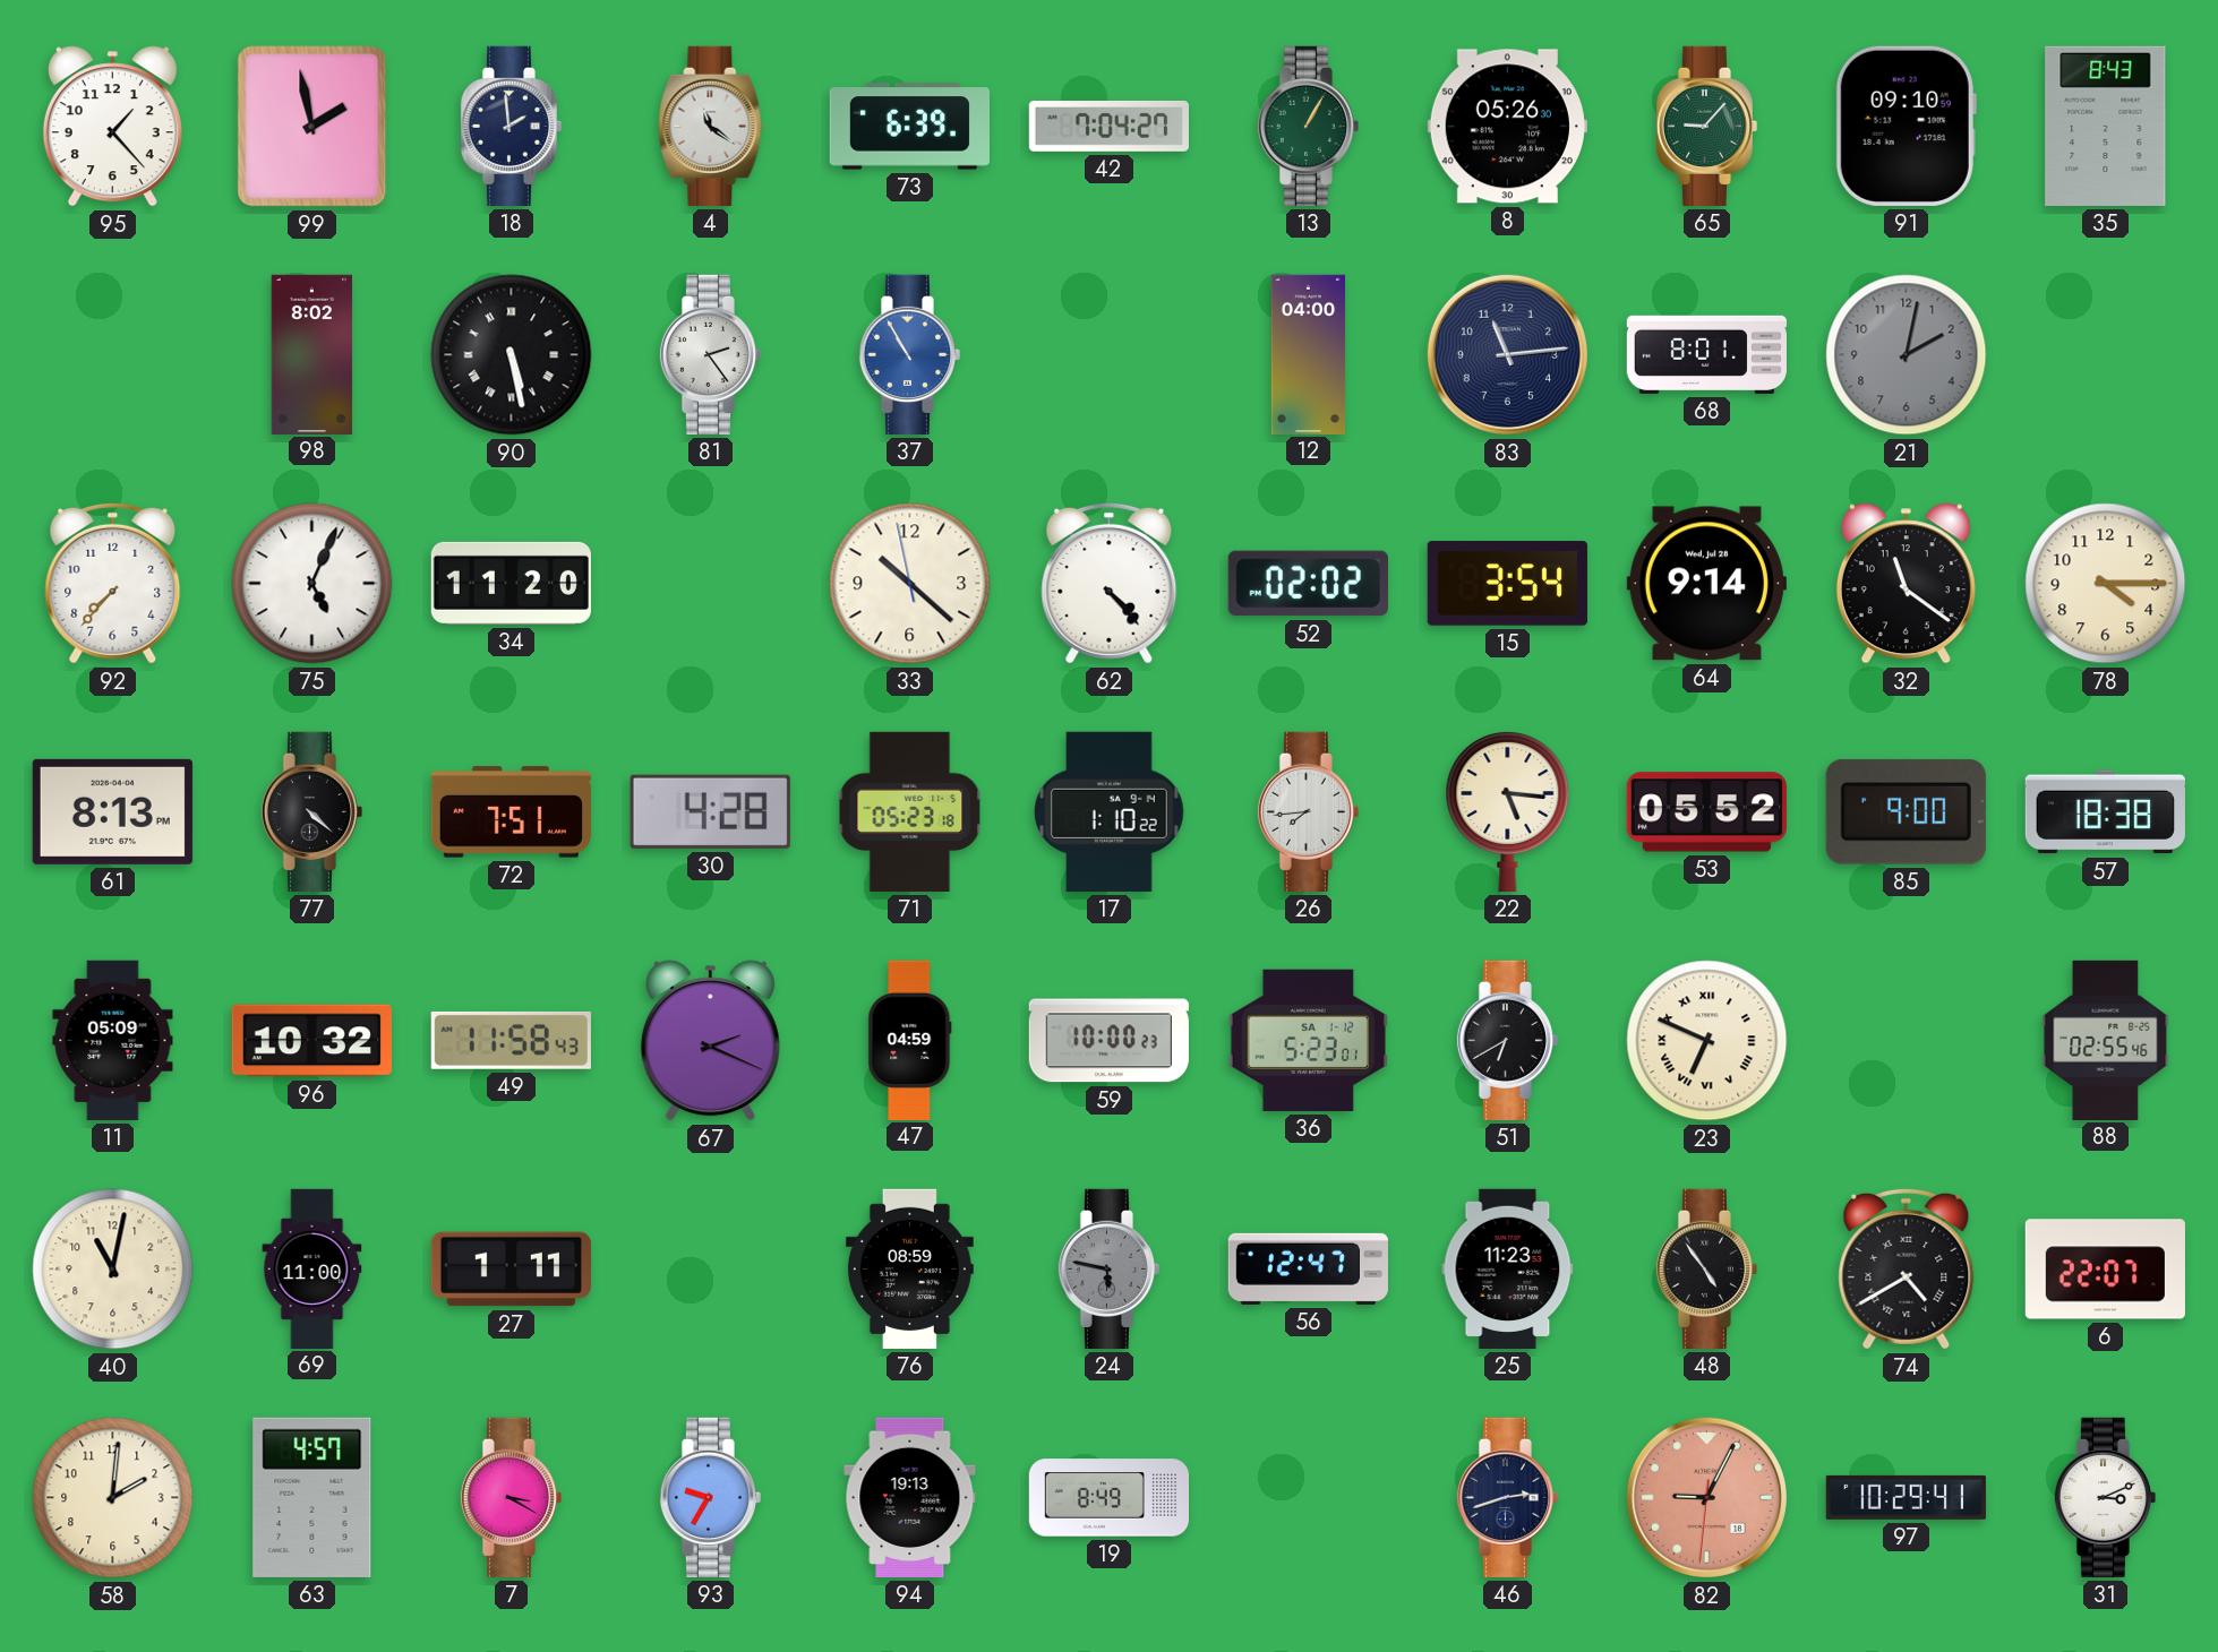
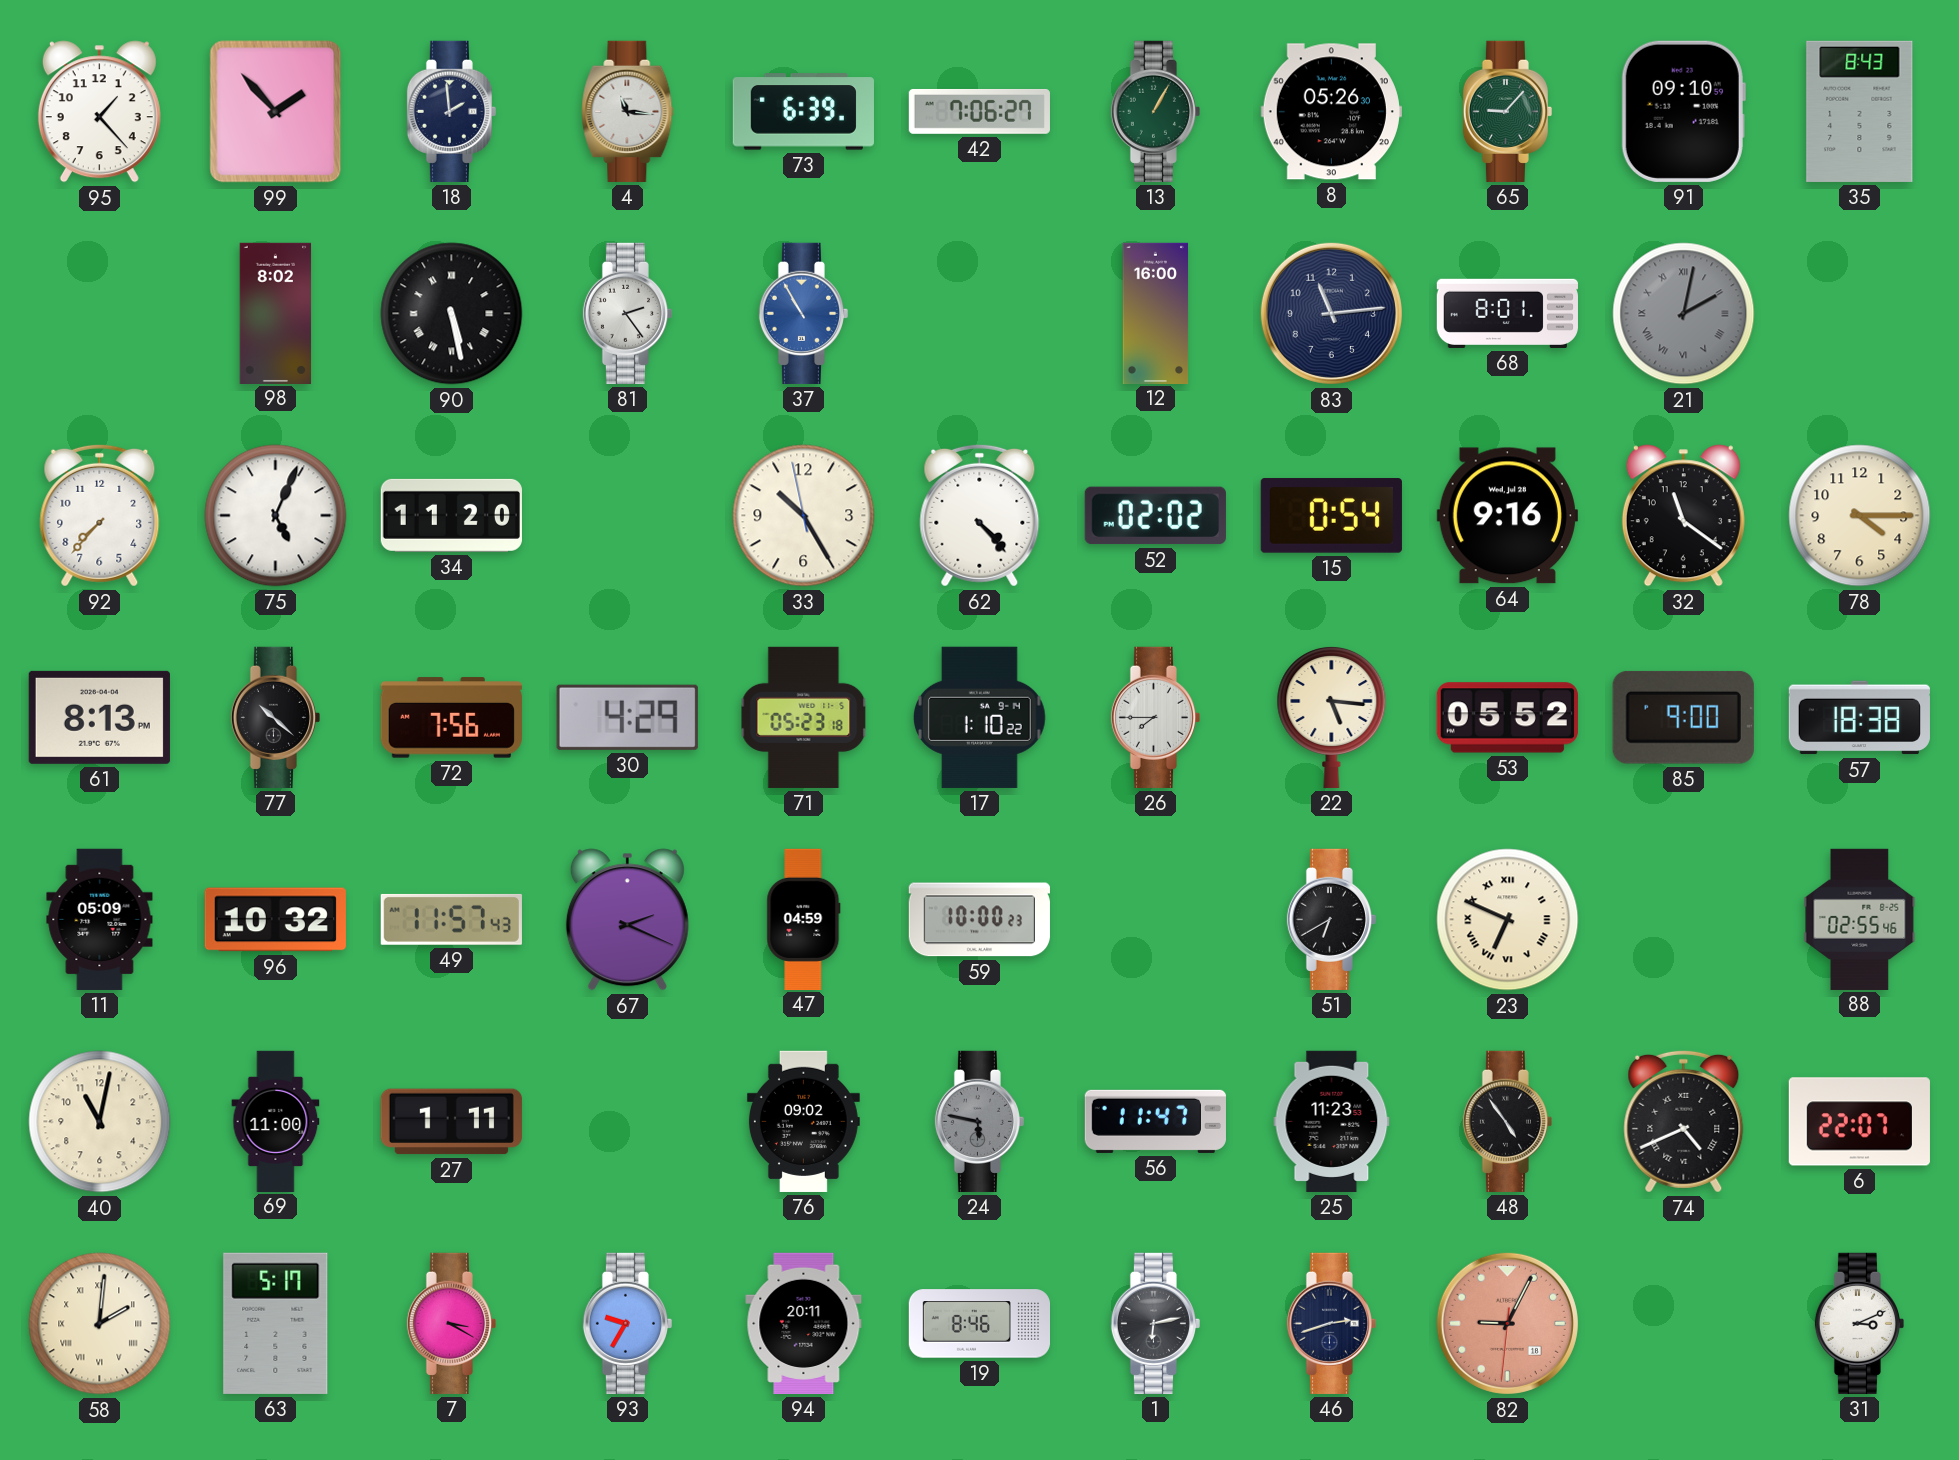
99: 1:58 -> 1:53
4: 11:21 -> 11:16
42: 7:04 -> 7:06
12: 04:00 -> 16:00
21 numerals: Arabic -> Roman
33: 10:21 -> 10:24
15: 3:54 -> 0:54
64: 9:14 -> 9:16
77: 4:22 -> 10:22
72: 7:51 -> 7:56
30: 4:28 -> 4:29
26: 7:44 -> 7:45
49: 11:58 -> 11:57
36: 5:23 -> none
76: 08:59 -> 09:02
56: 12:47 -> 11:47
74: 4:40 -> 4:41
58 numerals: Arabic -> Roman
63: 4:57 -> 5:17
94: 19:13 -> 20:11
19: 8:49 -> 8:46
1: none -> 6:13
97: 10:29 -> none
